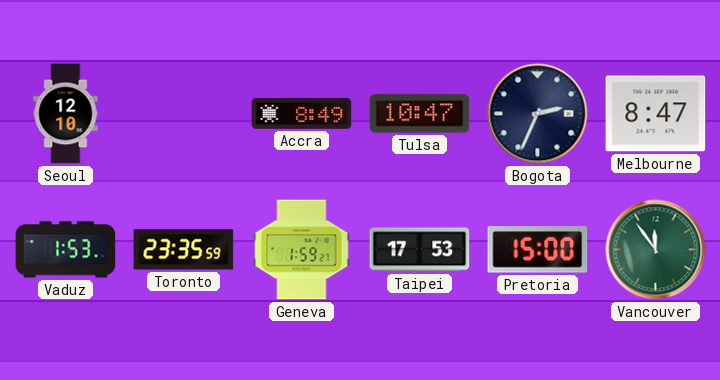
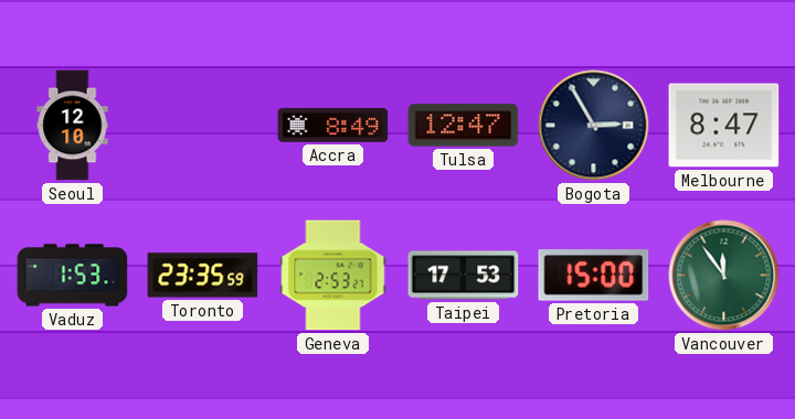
Tulsa: 10:47 -> 12:47
Bogota: 2:34 -> 2:55
Geneva: 1:59 -> 2:53
